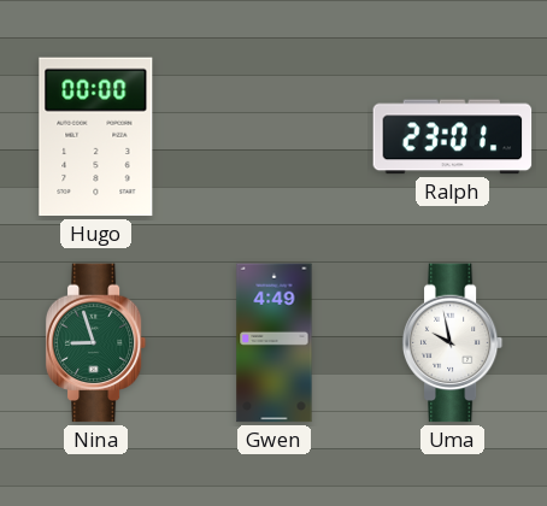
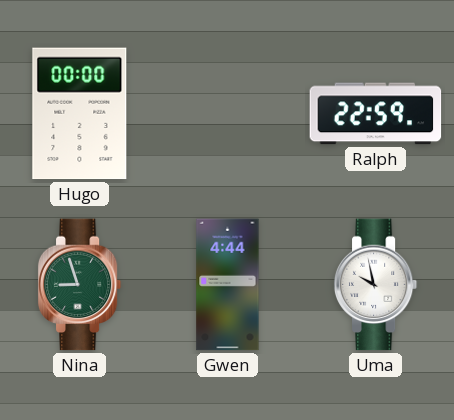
Ralph: 23:01 -> 22:59
Gwen: 4:49 -> 4:44
